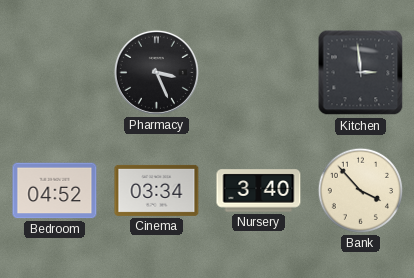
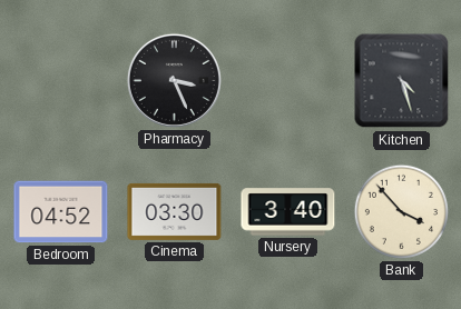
Kitchen: 2:59 -> 4:27
Cinema: 03:34 -> 03:30
